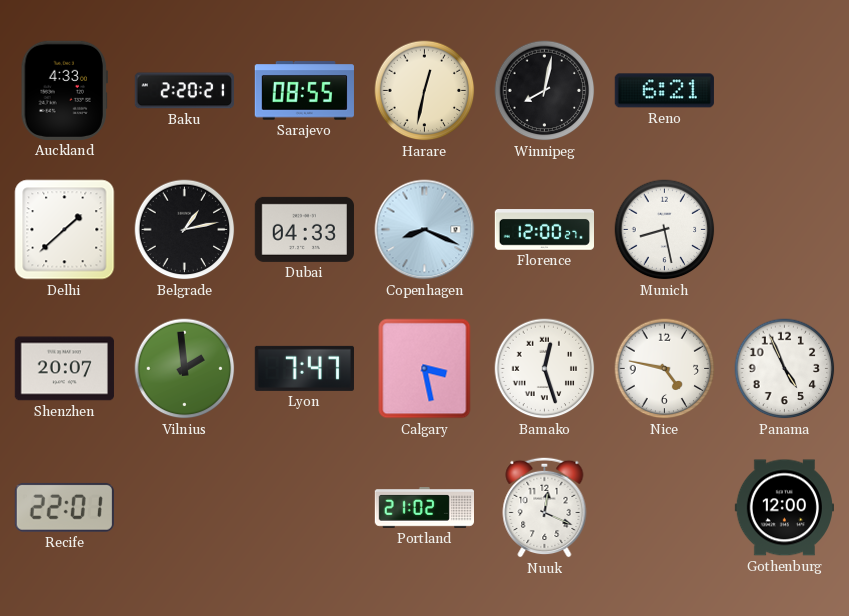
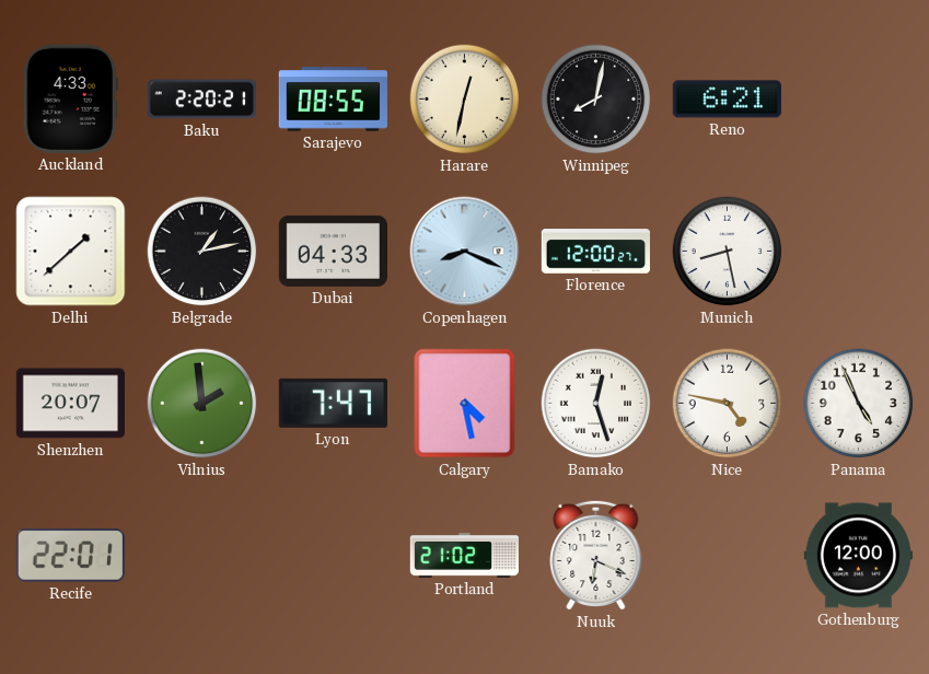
Calgary: 3:28 -> 4:28
Nuuk: 12:19 -> 6:19
